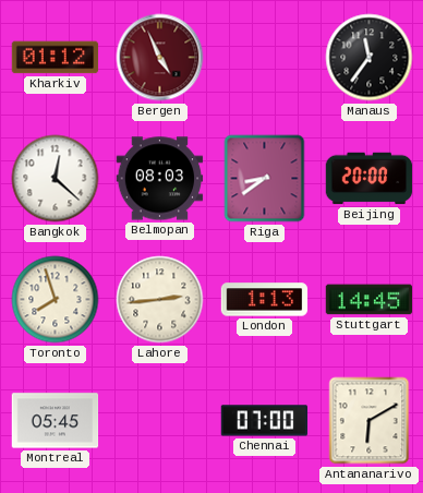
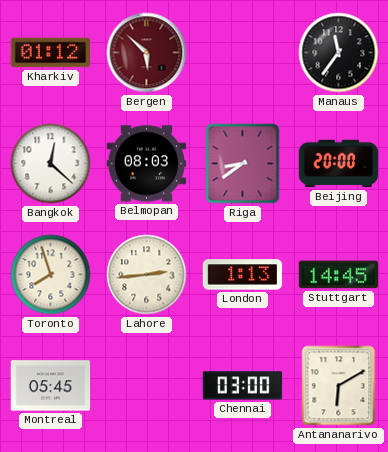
Bergen: 4:56 -> 5:52
Chennai: 07:00 -> 03:00
